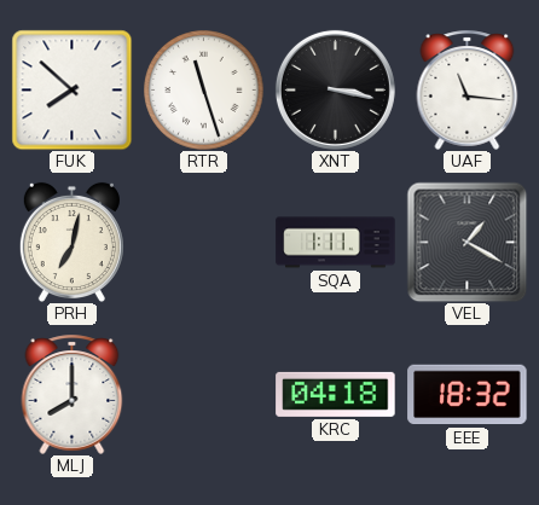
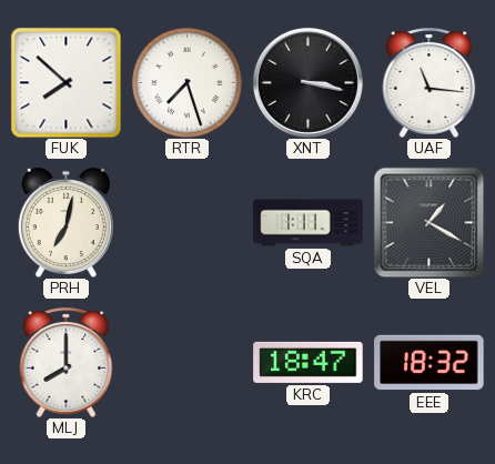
RTR: 11:27 -> 7:27
KRC: 04:18 -> 18:47
